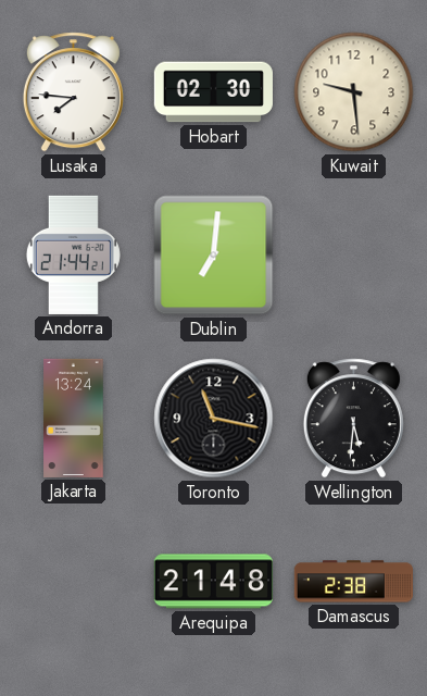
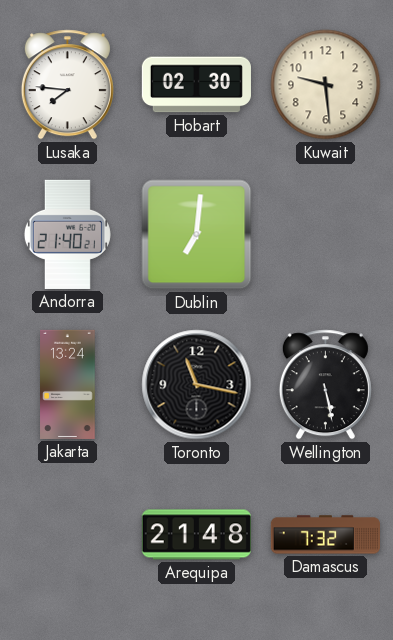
Andorra: 21:44 -> 21:40
Wellington: 5:31 -> 5:28
Damascus: 2:38 -> 7:32
